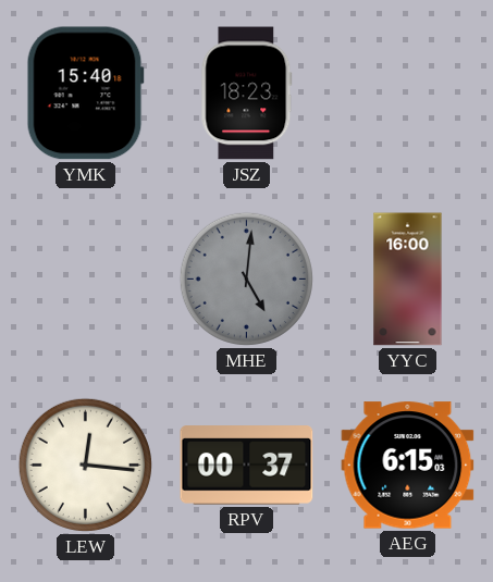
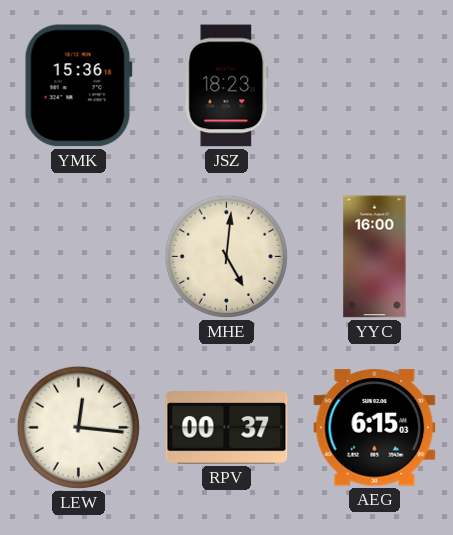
YMK: 15:40 -> 15:36
MHE dial: grey -> cream
